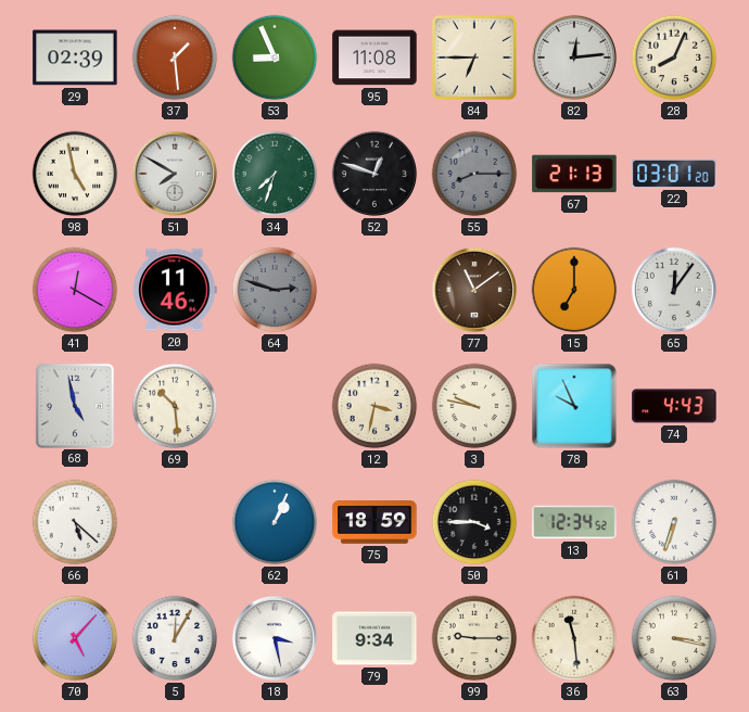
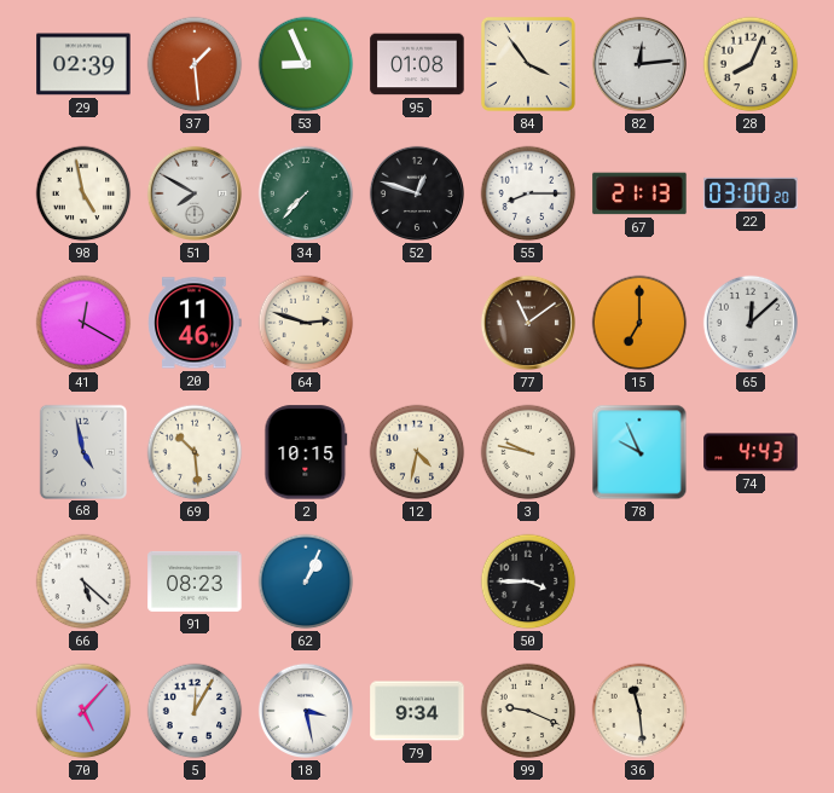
95: 11:08 -> 01:08
84: 6:45 -> 3:54
34: 7:33 -> 7:37
55 dial: grey -> white
22: 03:01 -> 03:00
64 dial: grey -> cream
65: 12:06 -> 12:08
2: none -> 10:15
12: 3:32 -> 4:32
91: none -> 08:23
75: 18:59 -> none
13: 12:34 -> none
61: 6:33 -> none
99: 9:15 -> 9:19
63: 3:17 -> none
